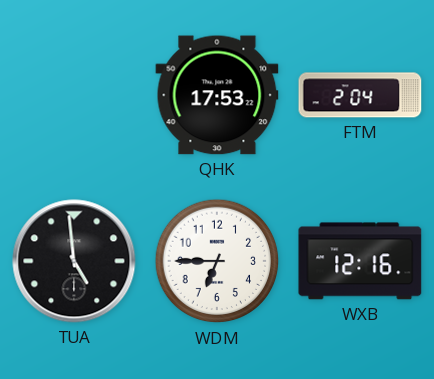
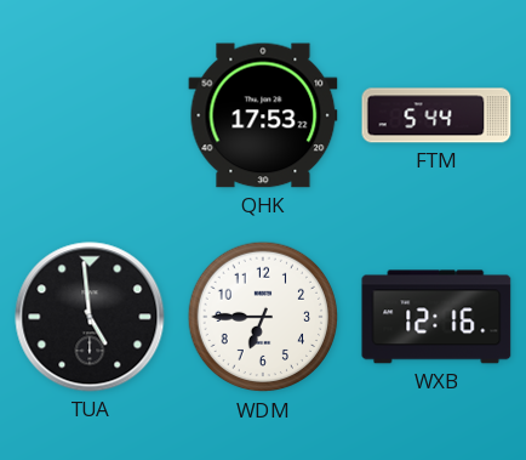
FTM: 2:04 -> 5:44
